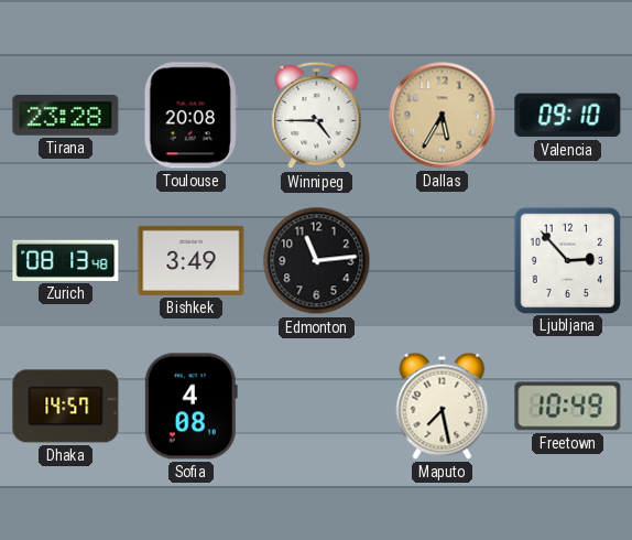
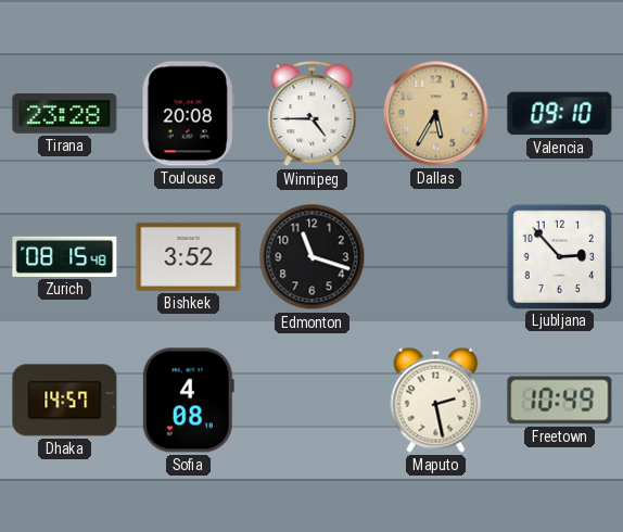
Zurich: 08:13 -> 08:15
Bishkek: 3:49 -> 3:52
Edmonton: 11:14 -> 11:18
Maputo: 7:28 -> 2:28
